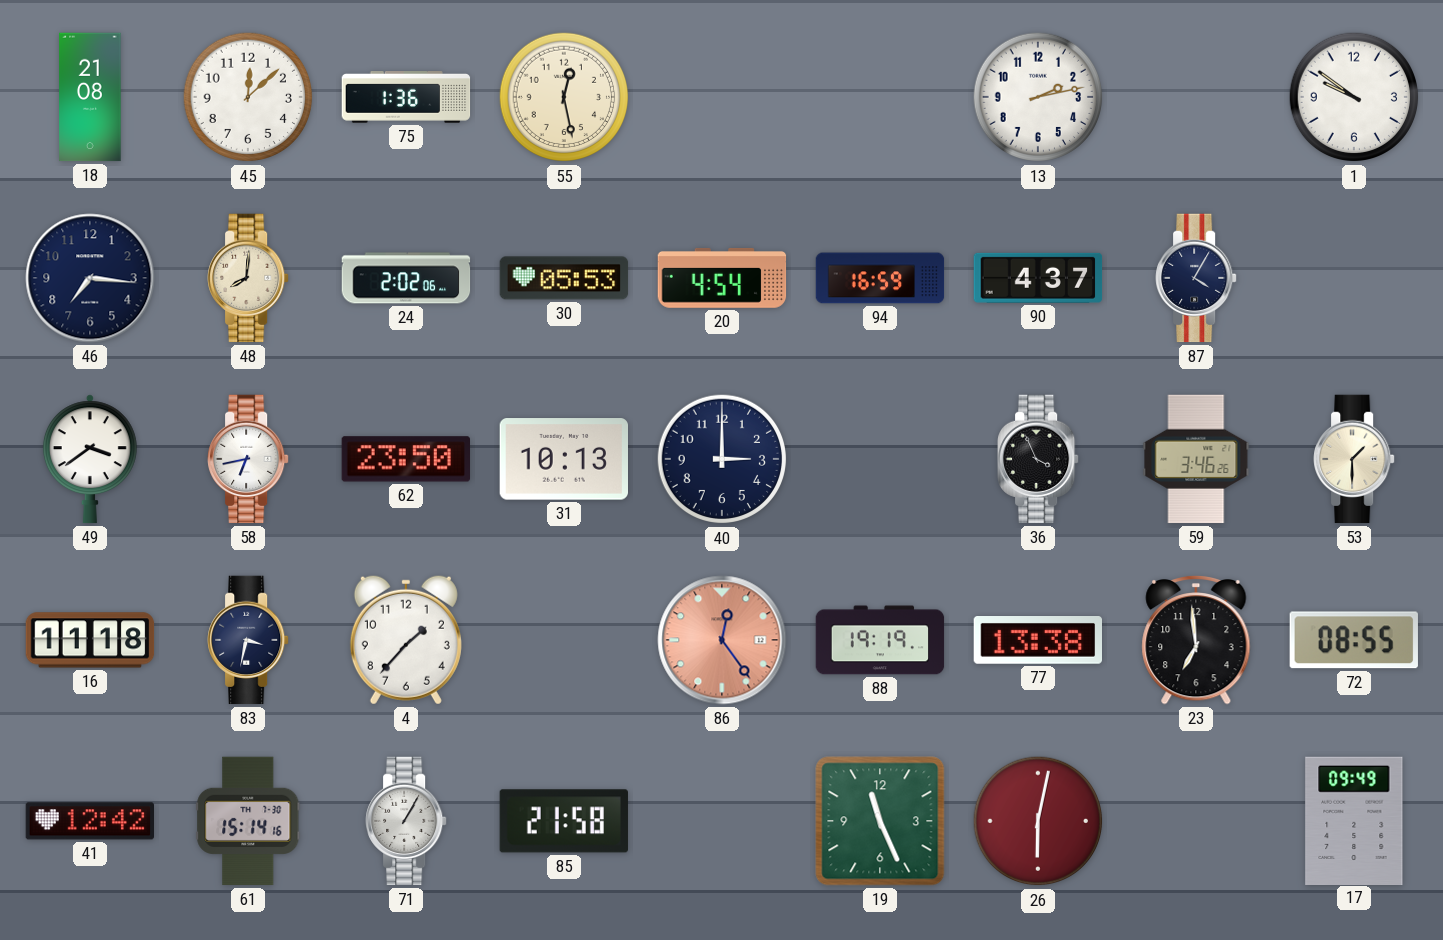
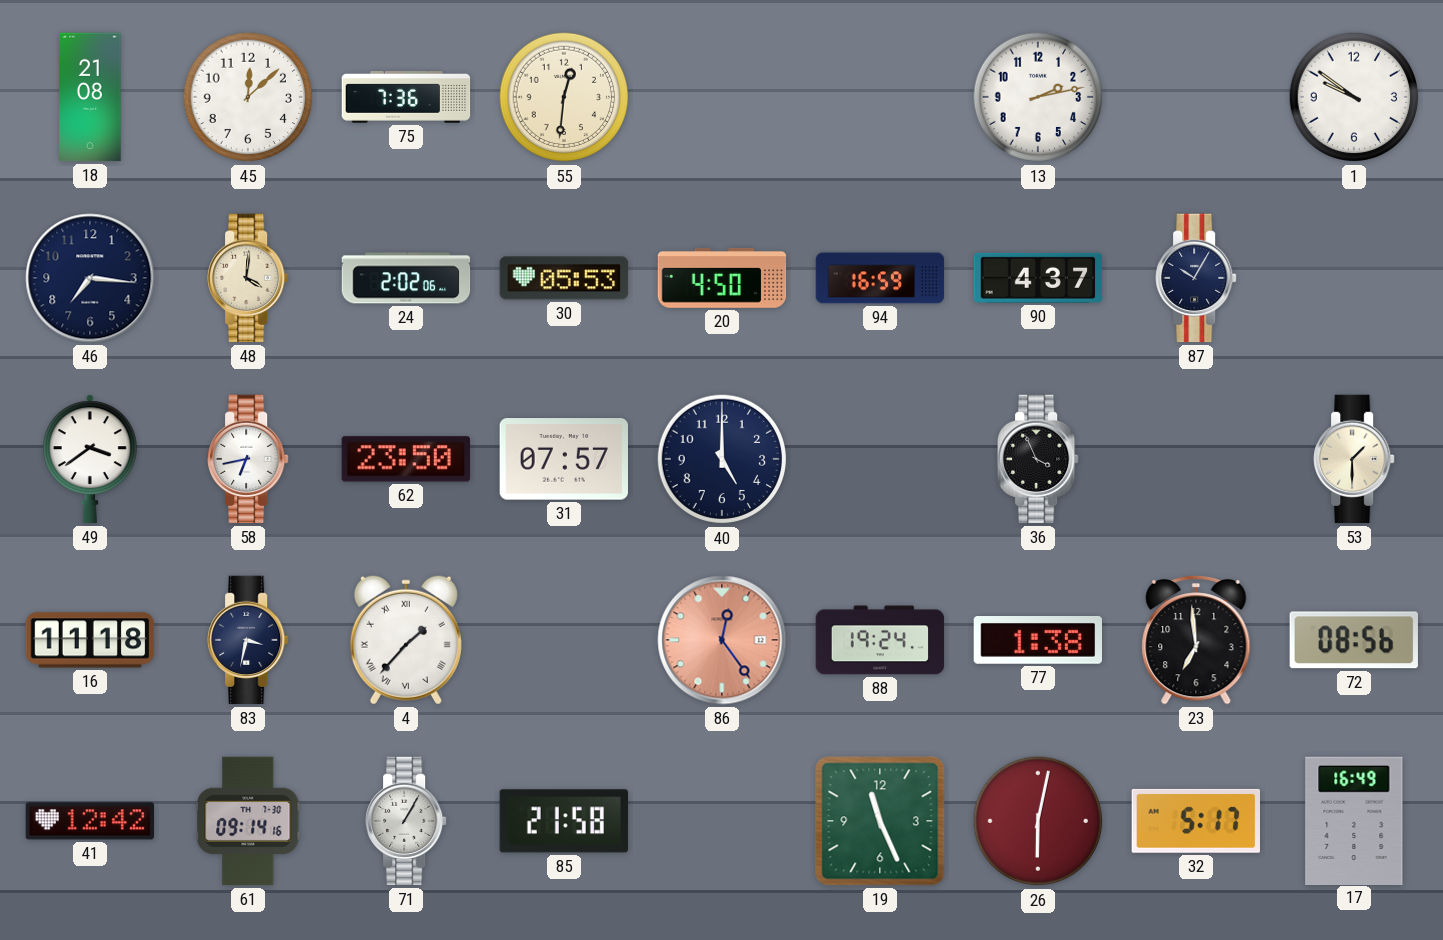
75: 1:36 -> 7:36
55: 12:28 -> 12:31
48: 8:01 -> 4:01
20: 4:54 -> 4:50
87: 4:05 -> 10:05
31: 10:13 -> 07:57
40: 3:00 -> 5:00
59: 3:46 -> none
4 numerals: Arabic -> Roman
88: 19:19 -> 19:24
77: 13:38 -> 1:38
72: 08:55 -> 08:56
61: 15:14 -> 09:14
32: none -> 5:17
17: 09:49 -> 16:49
